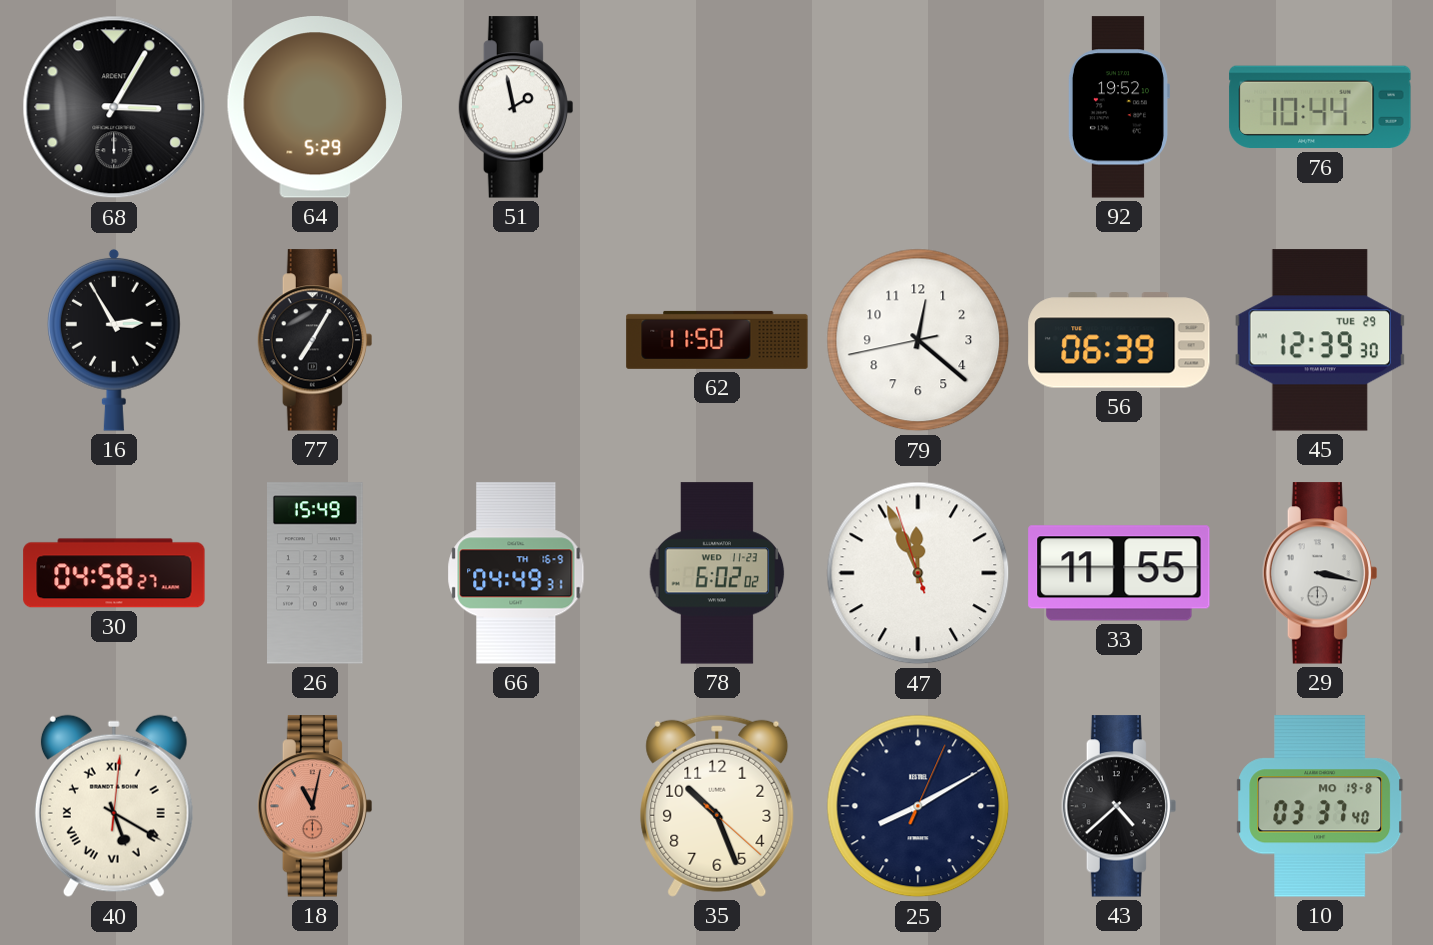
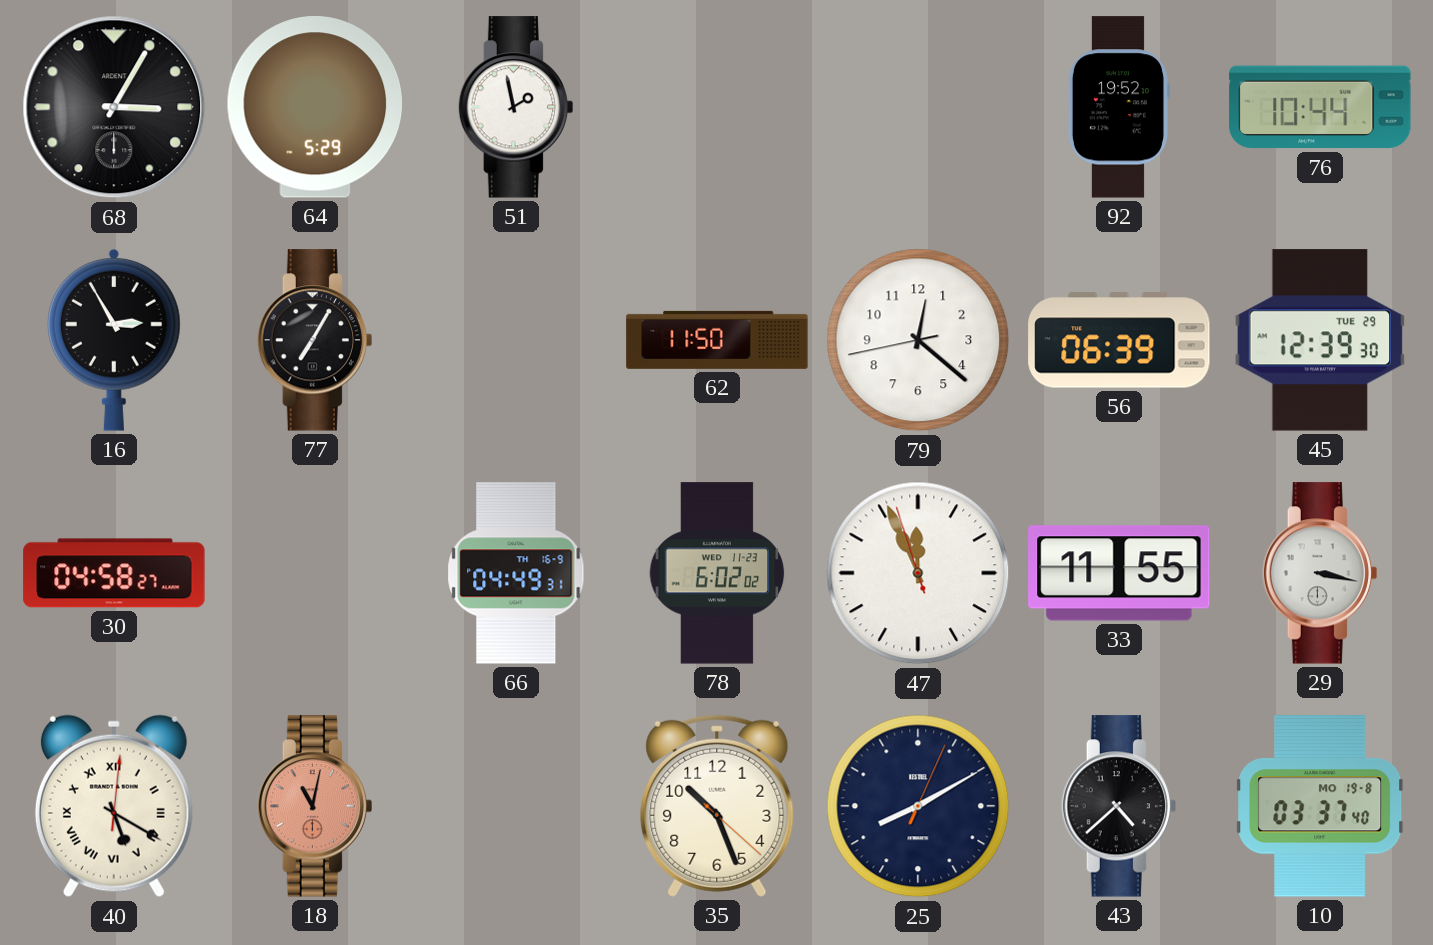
26: 15:49 -> none
